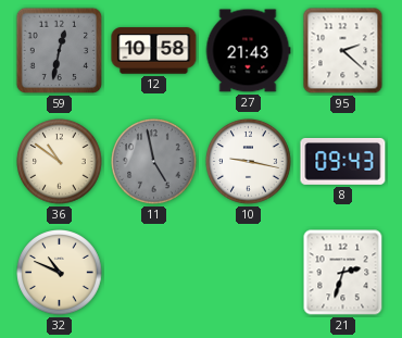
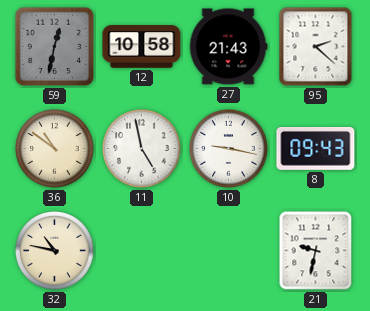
11 dial: grey -> white
32: 10:49 -> 10:47
21: 2:33 -> 9:32
